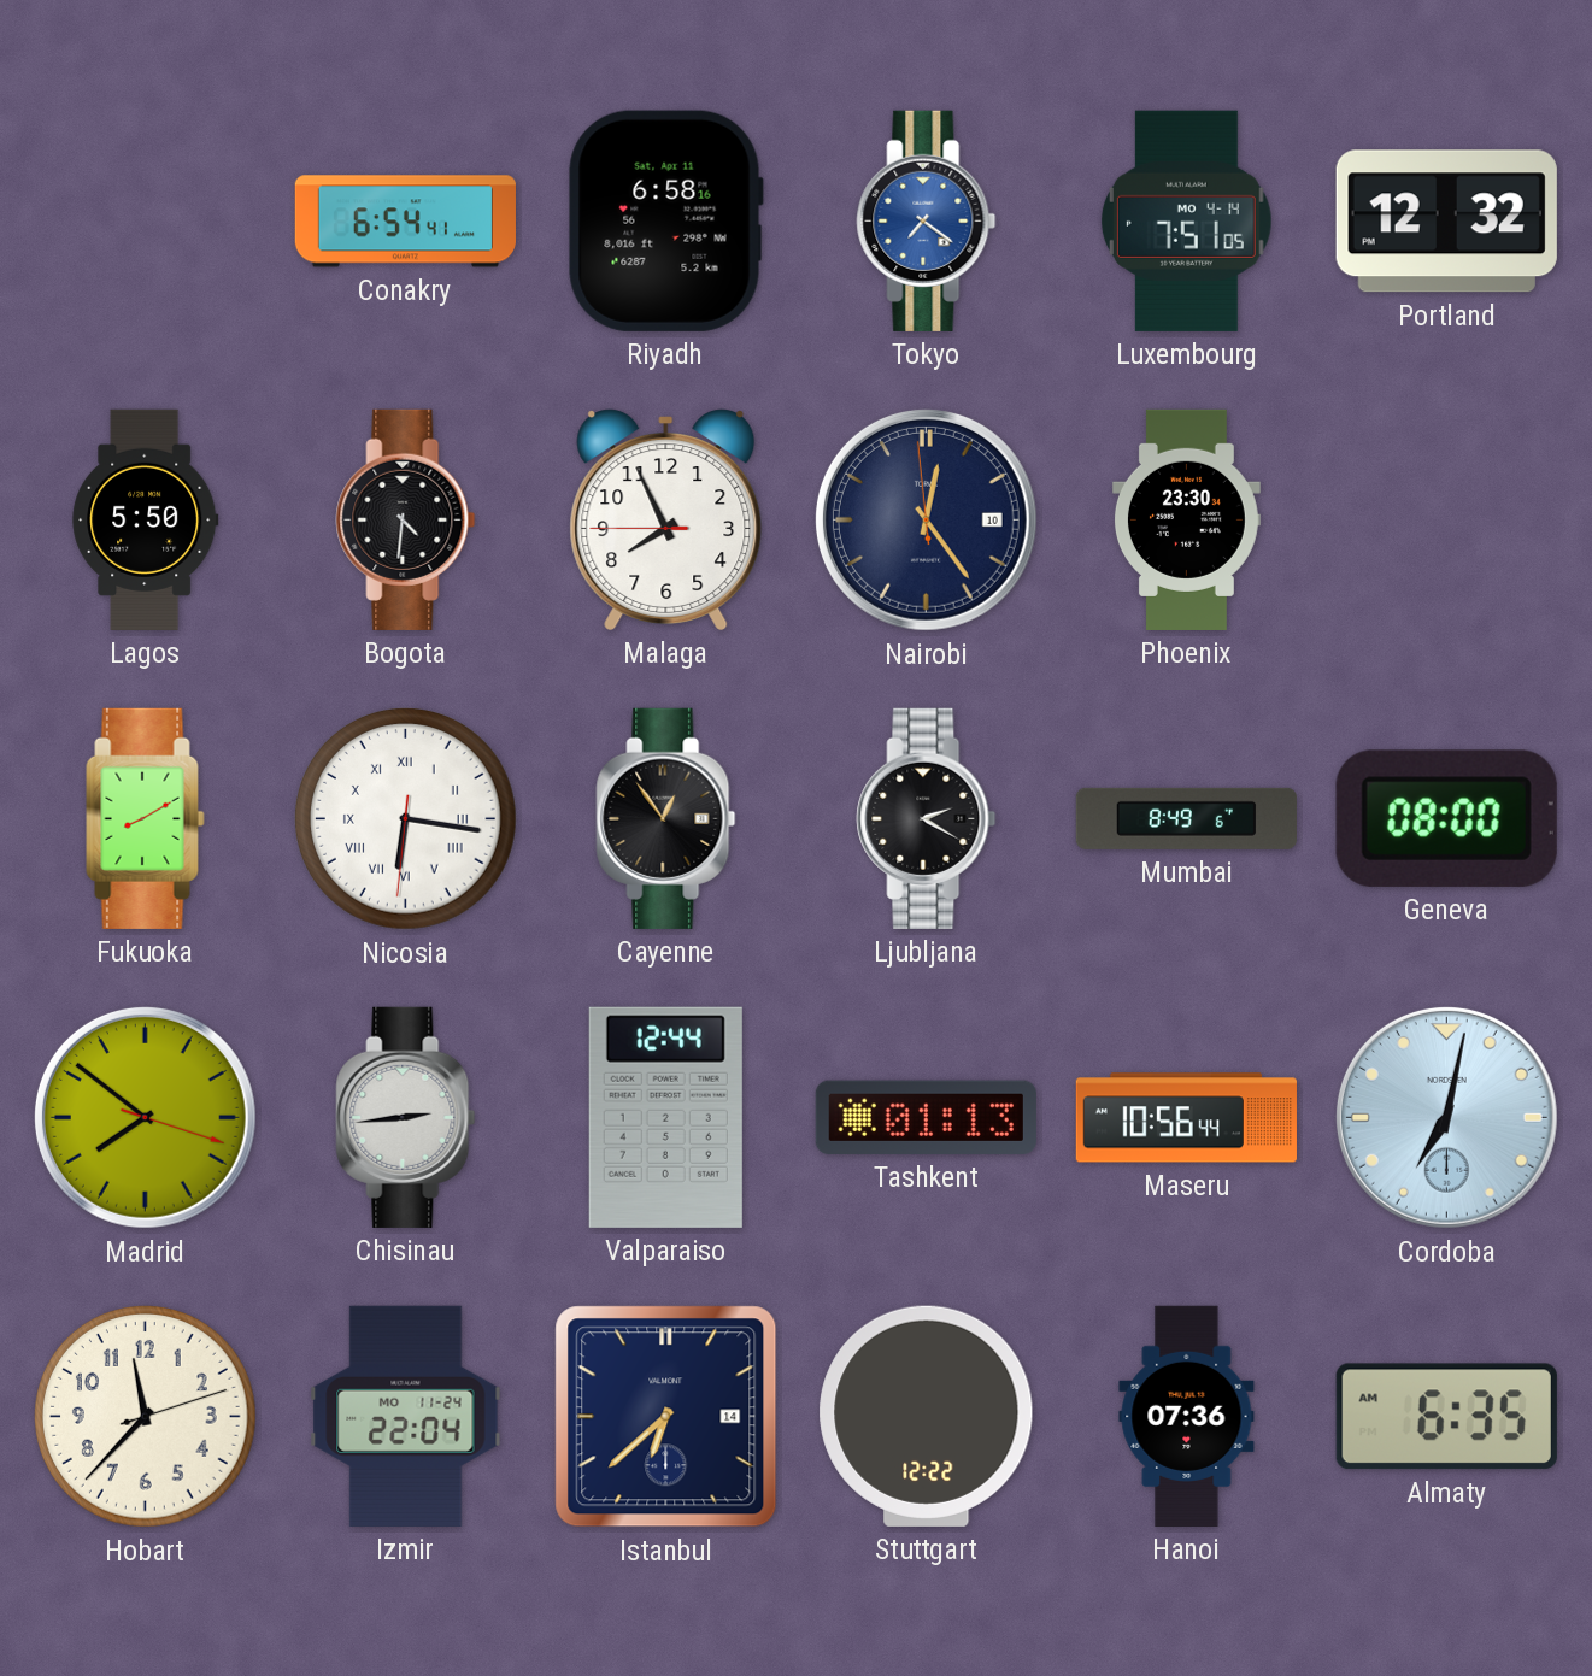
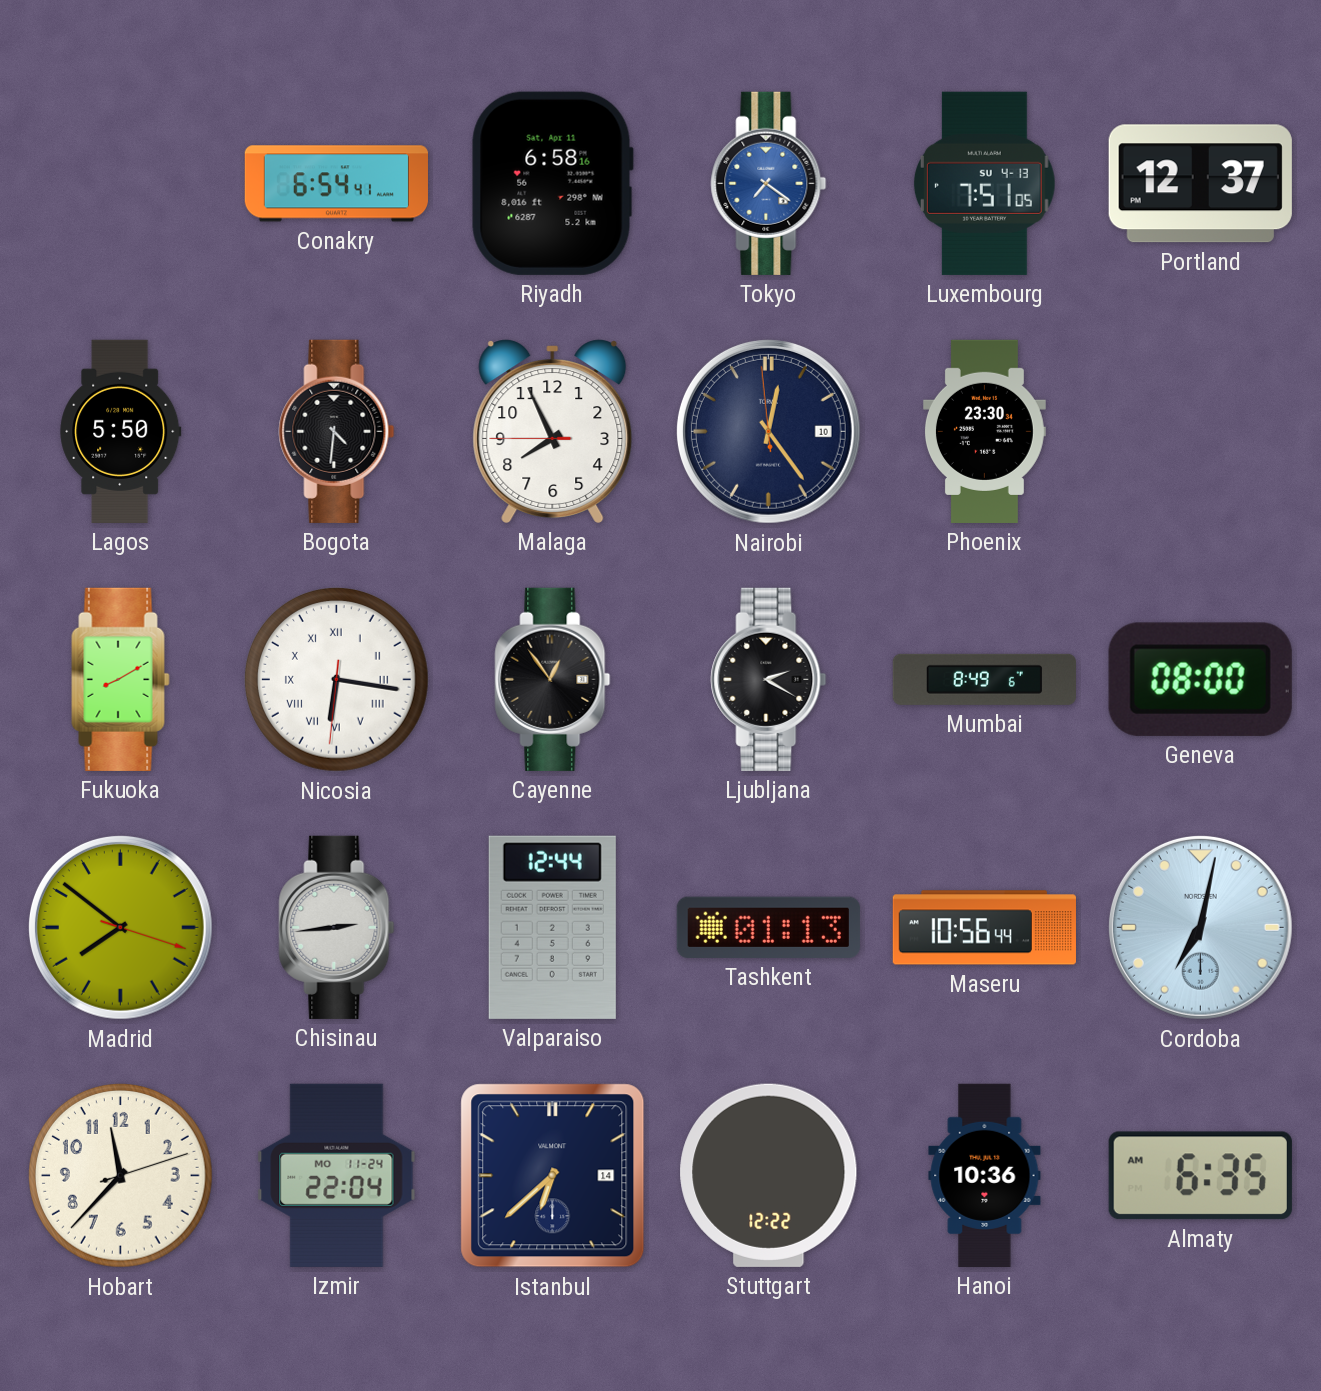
Luxembourg date: MO 4-14 -> SU 4-13
Portland: 12:32 -> 12:37
Hanoi: 07:36 -> 10:36
